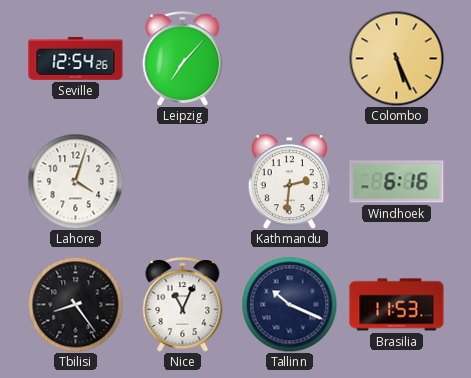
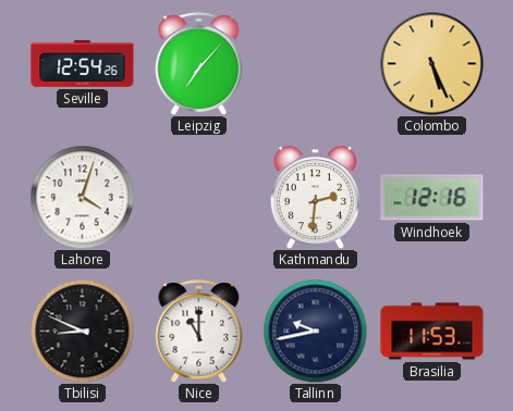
Windhoek: 6:16 -> 12:16
Tbilisi: 8:24 -> 8:49
Nice: 11:04 -> 11:00
Tallinn: 10:19 -> 9:43
